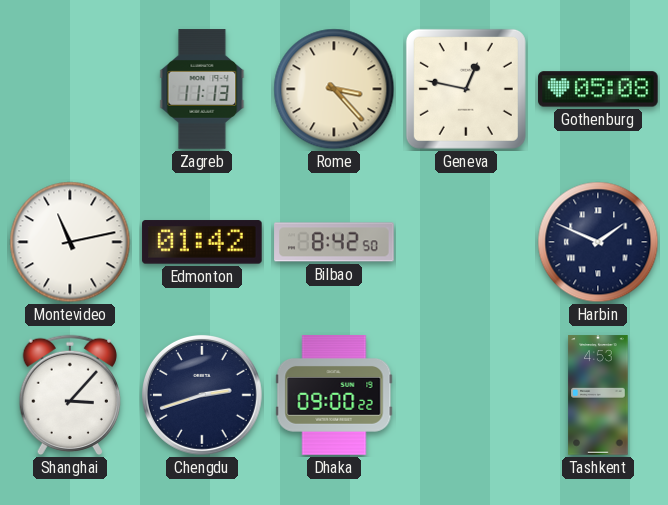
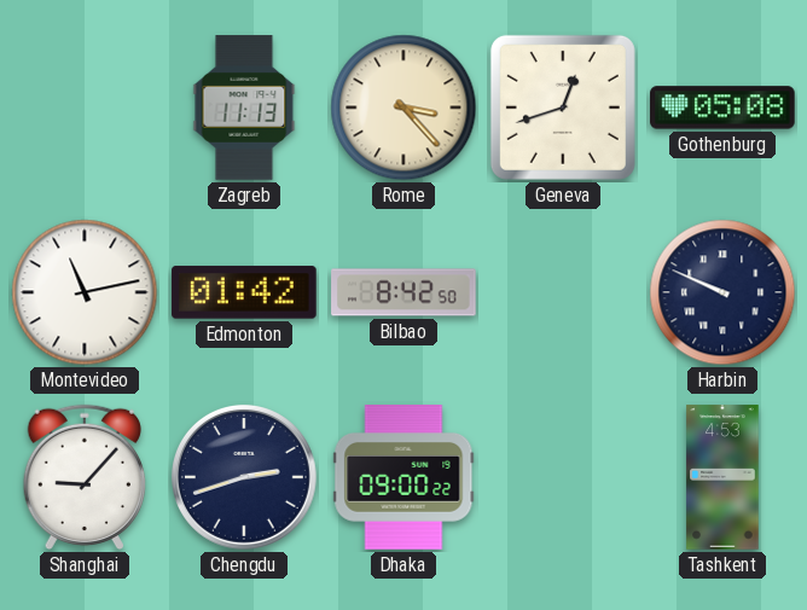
Geneva: 12:47 -> 12:42
Harbin: 1:49 -> 9:49
Shanghai: 3:07 -> 9:07
